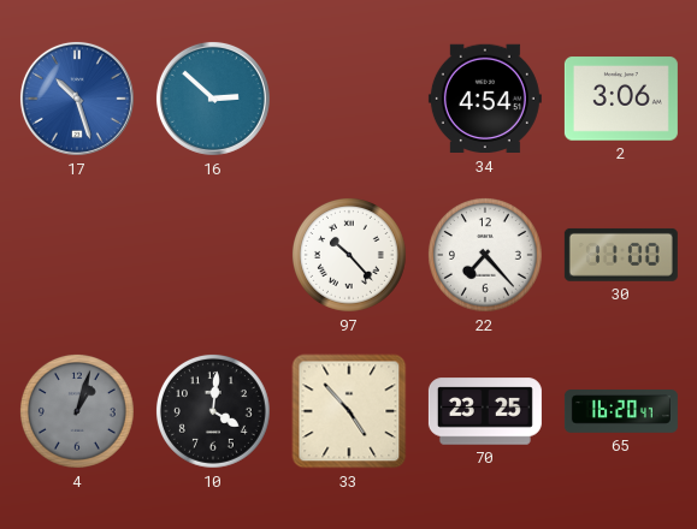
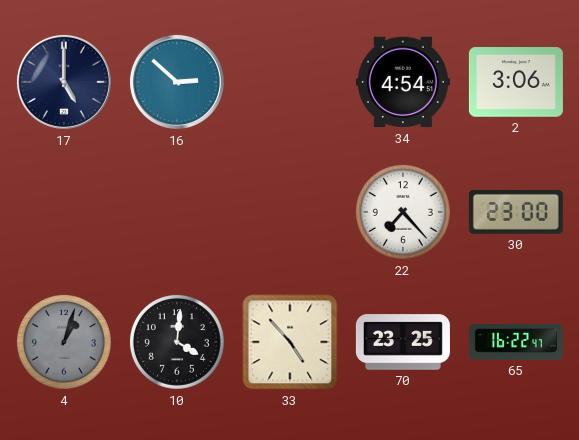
17: 10:27 -> 5:00
17 dial: blue -> navy
97: 10:23 -> none
30: 11:00 -> 23:00
65: 16:20 -> 16:22
